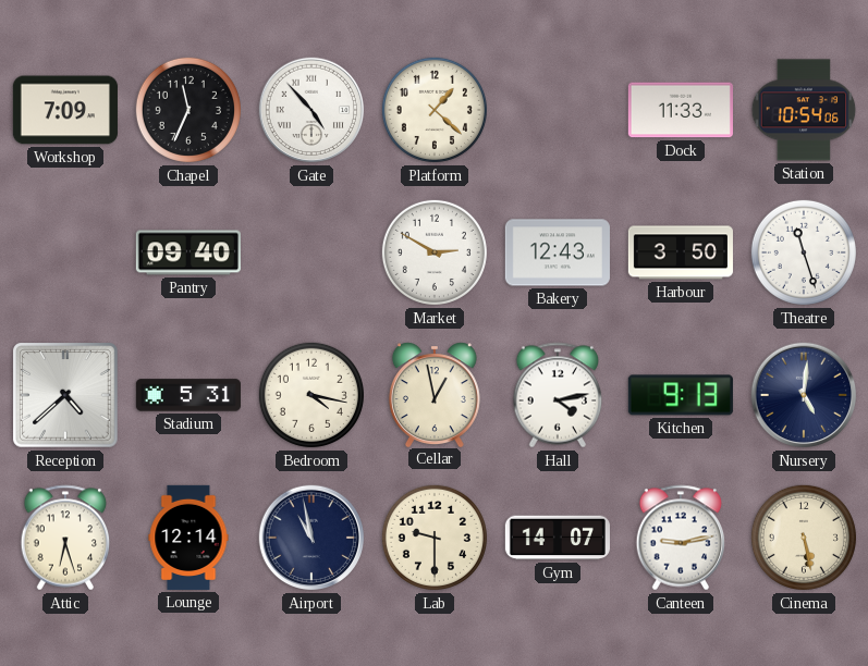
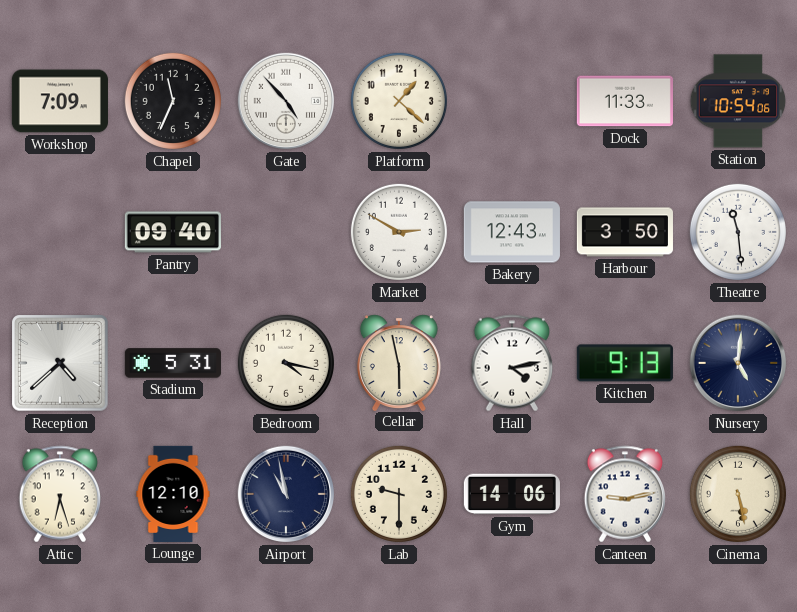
Theatre: 11:27 -> 11:29
Cellar: 12:58 -> 5:58
Lounge: 12:14 -> 12:10
Gym: 14:07 -> 14:06
